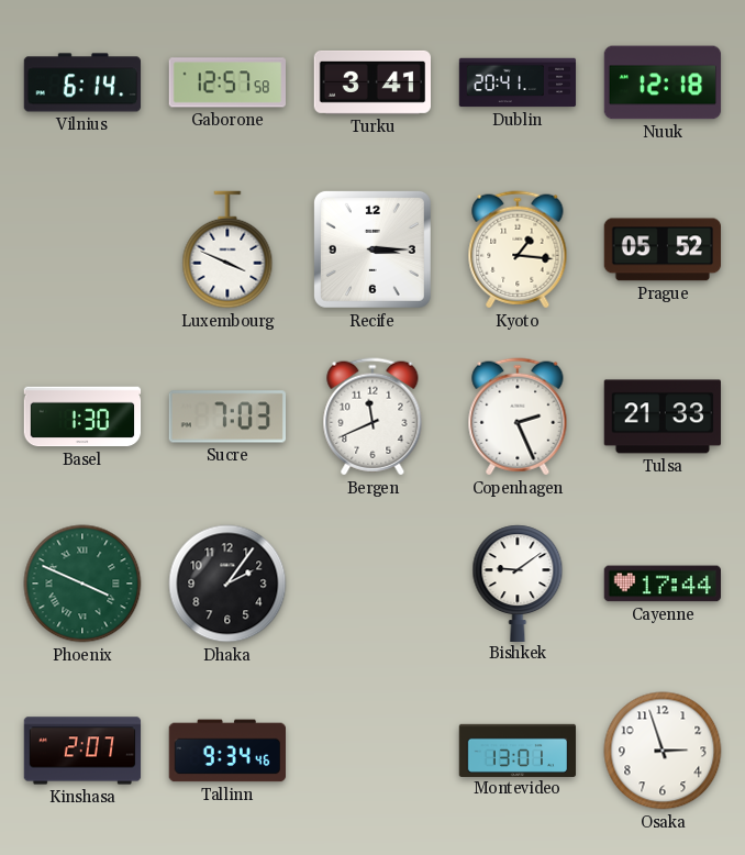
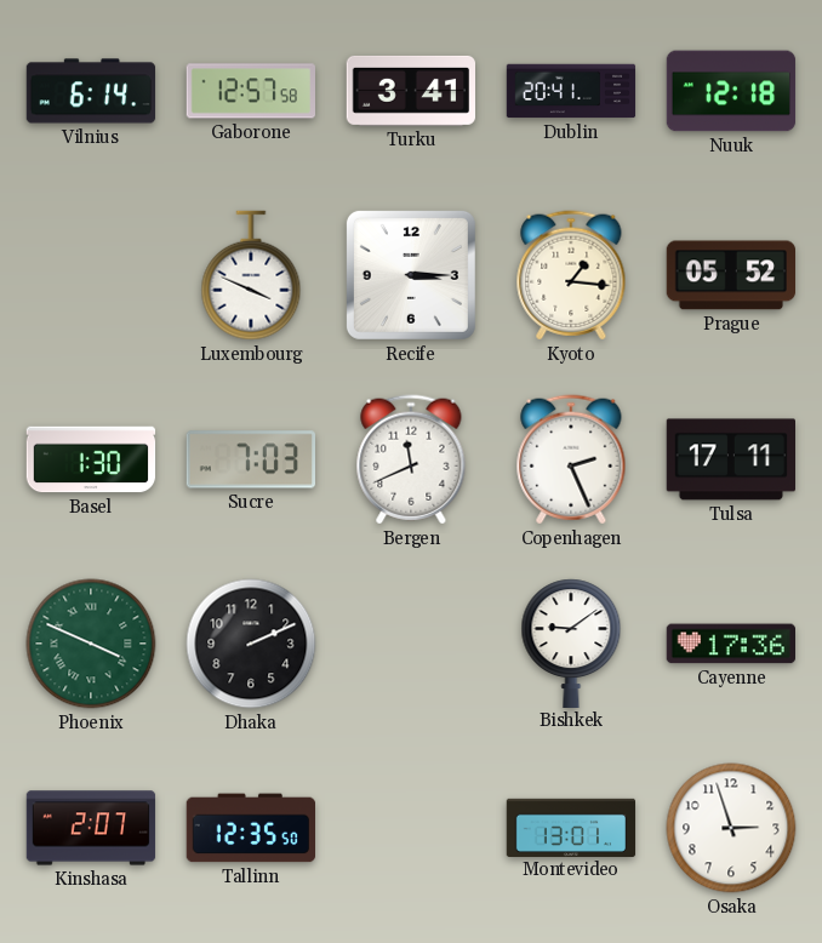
Tulsa: 21:33 -> 17:11
Dhaka: 2:06 -> 2:11
Cayenne: 17:44 -> 17:36
Tallinn: 9:34 -> 12:35
